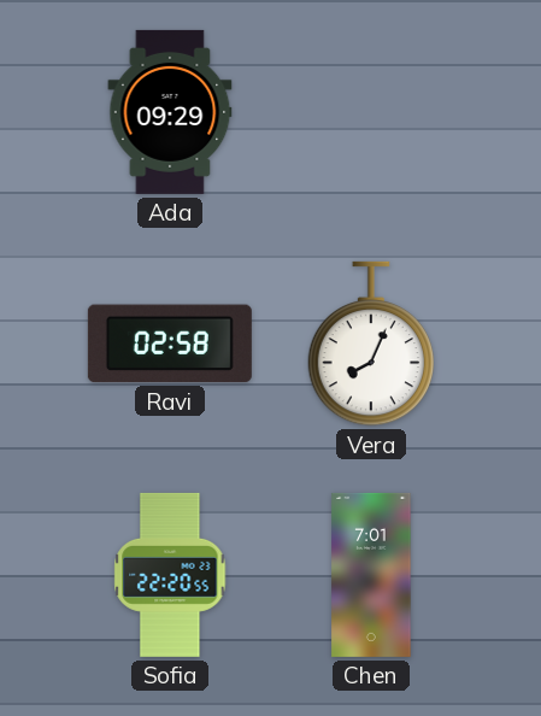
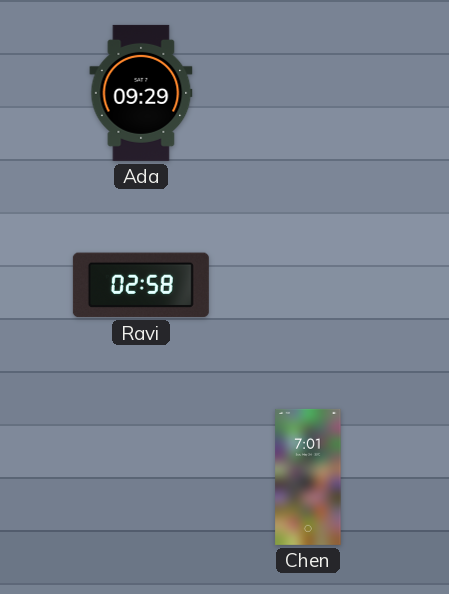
Vera: 8:04 -> none
Sofia: 22:20 -> none
